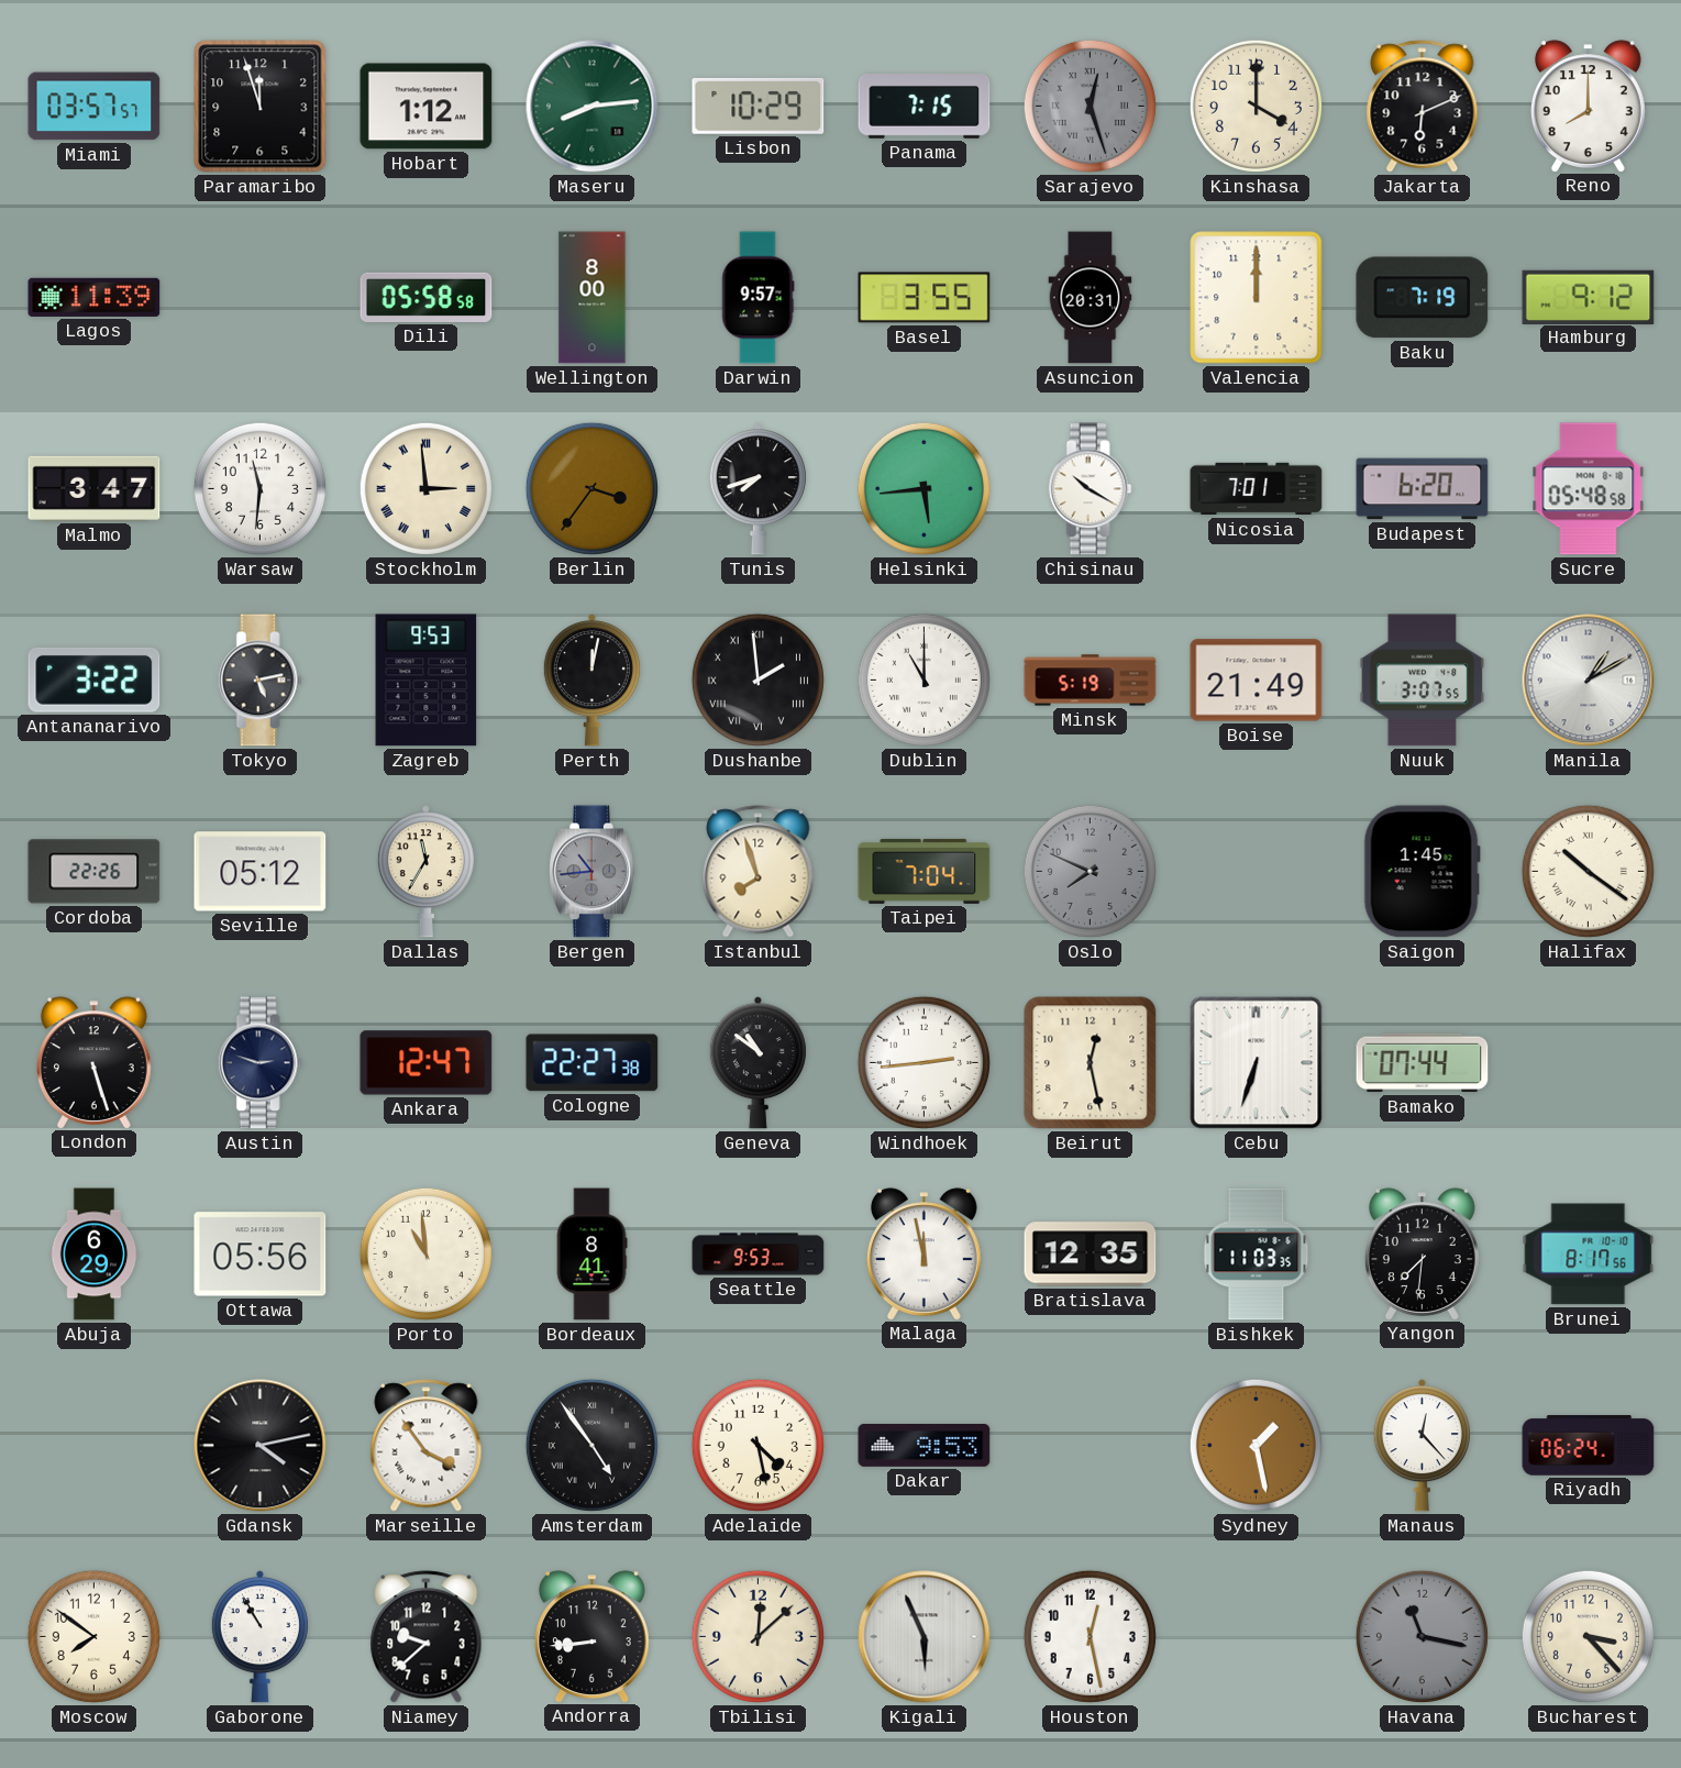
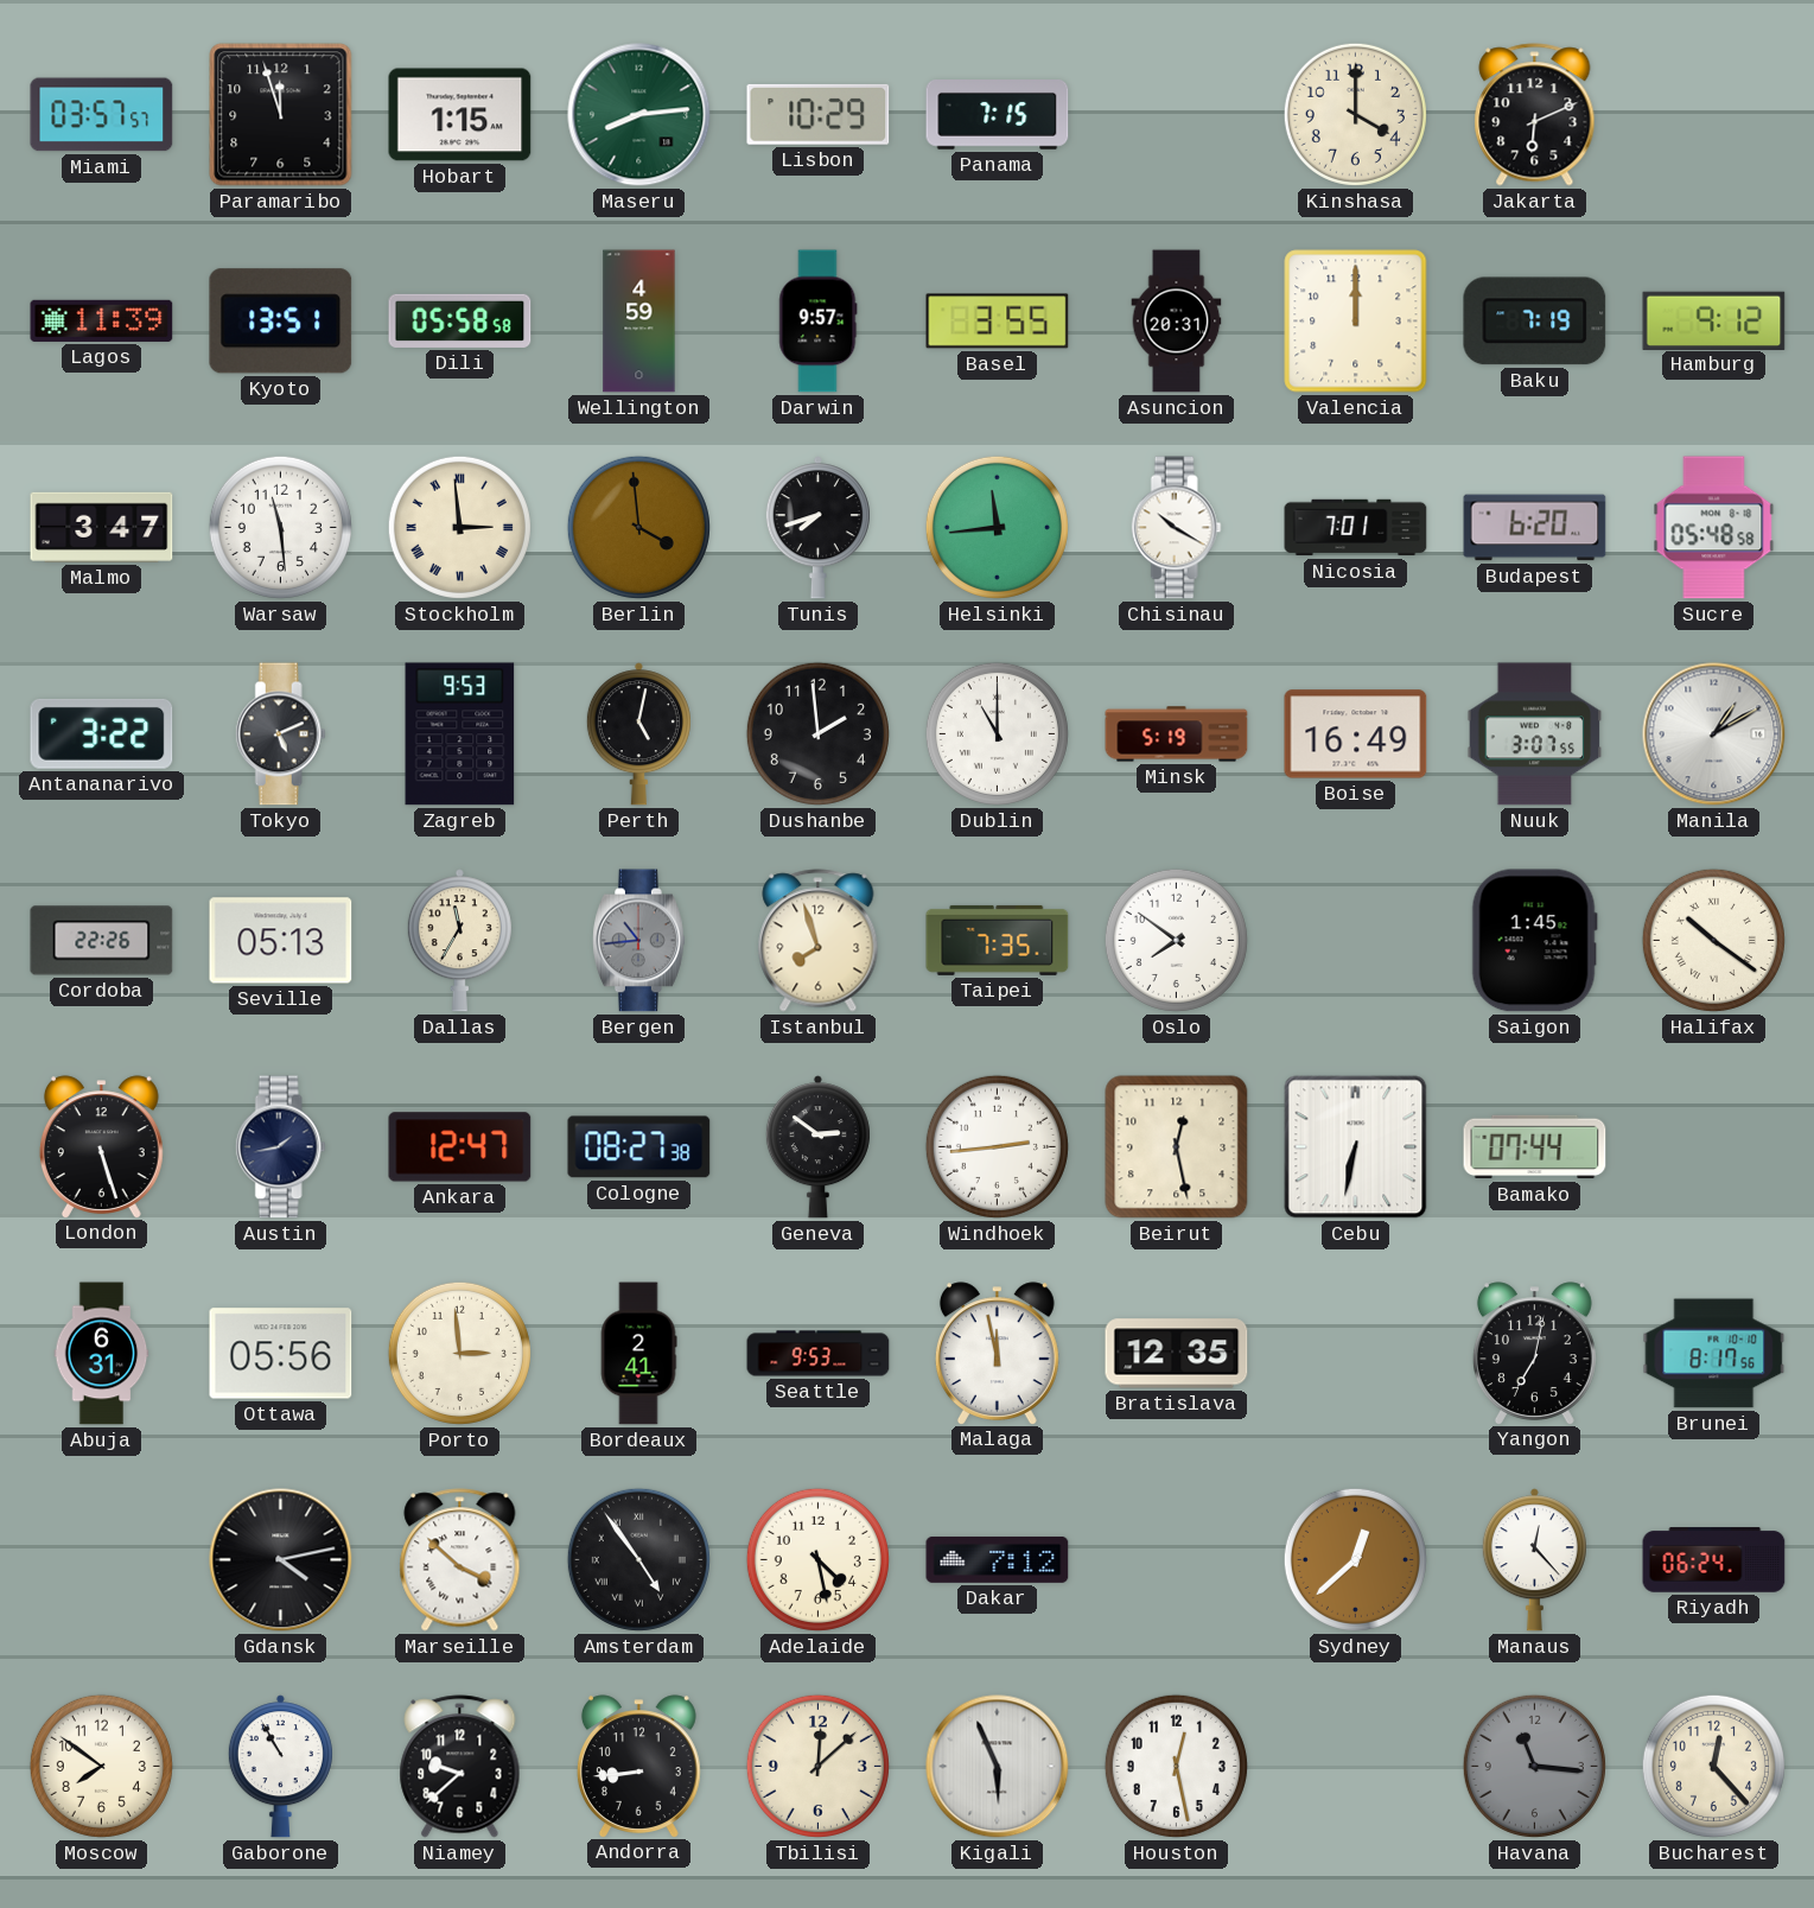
Hobart: 1:12 -> 1:15
Sarajevo: 12:27 -> none
Reno: 8:00 -> none
Kyoto: none -> 13:51
Wellington: 8:00 -> 4:59
Warsaw: 11:31 -> 11:29
Berlin: 3:36 -> 3:59
Helsinki: 5:44 -> 11:44
Tokyo: 5:13 -> 5:11
Perth: 12:02 -> 5:02
Dushanbe numerals: Roman -> Arabic
Boise: 21:49 -> 16:49
Seville: 05:12 -> 05:13
Taipei: 7:04 -> 7:35
Oslo: 7:49 -> 7:51
Oslo dial: grey -> white
Austin: 2:48 -> 1:43
Cologne: 22:27 -> 08:27
Geneva: 10:51 -> 2:51
Cebu: 6:33 -> 6:32
Abuja: 6:29 -> 6:31
Porto: 10:59 -> 2:59
Bordeaux: 8:41 -> 2:41
Bishkek: 11:03 -> none
Yangon: 7:31 -> 7:02
Marseille: 3:54 -> 3:52
Dakar: 9:53 -> 7:12
Sydney: 1:28 -> 12:38
Havana: 11:17 -> 11:16
Bucharest: 3:23 -> 12:23
